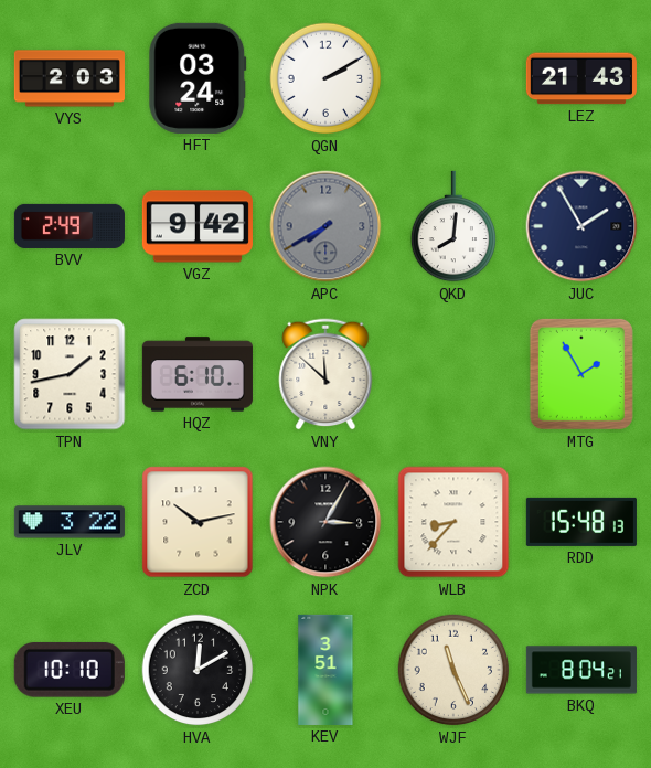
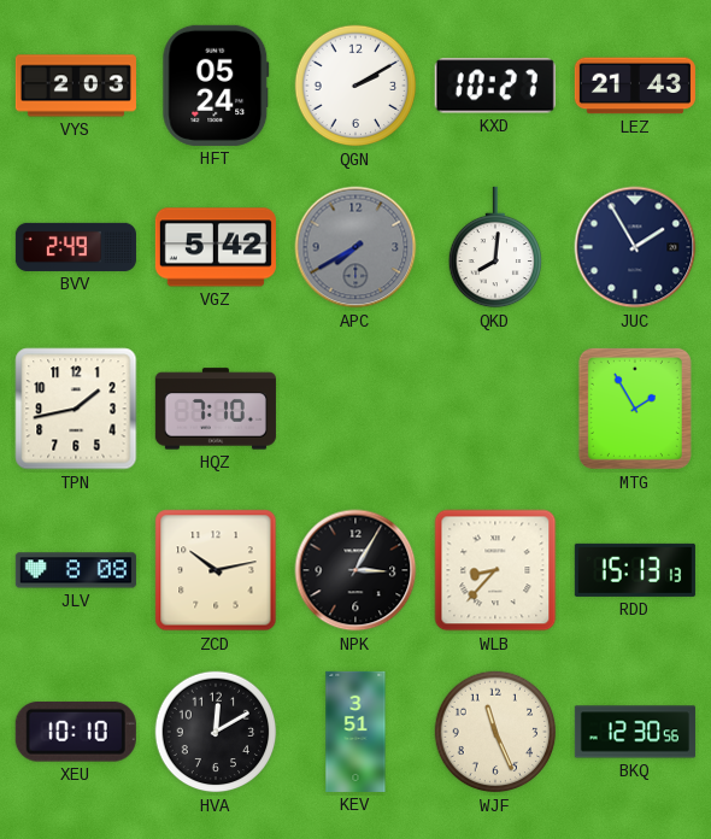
HFT: 03:24 -> 05:24
KXD: none -> 10:27
VGZ: 9:42 -> 5:42
HQZ: 6:10 -> 7:10
VNY: 11:52 -> none
JLV: 3:22 -> 8:08
RDD: 15:48 -> 15:13
BKQ: 8:04 -> 12:30
